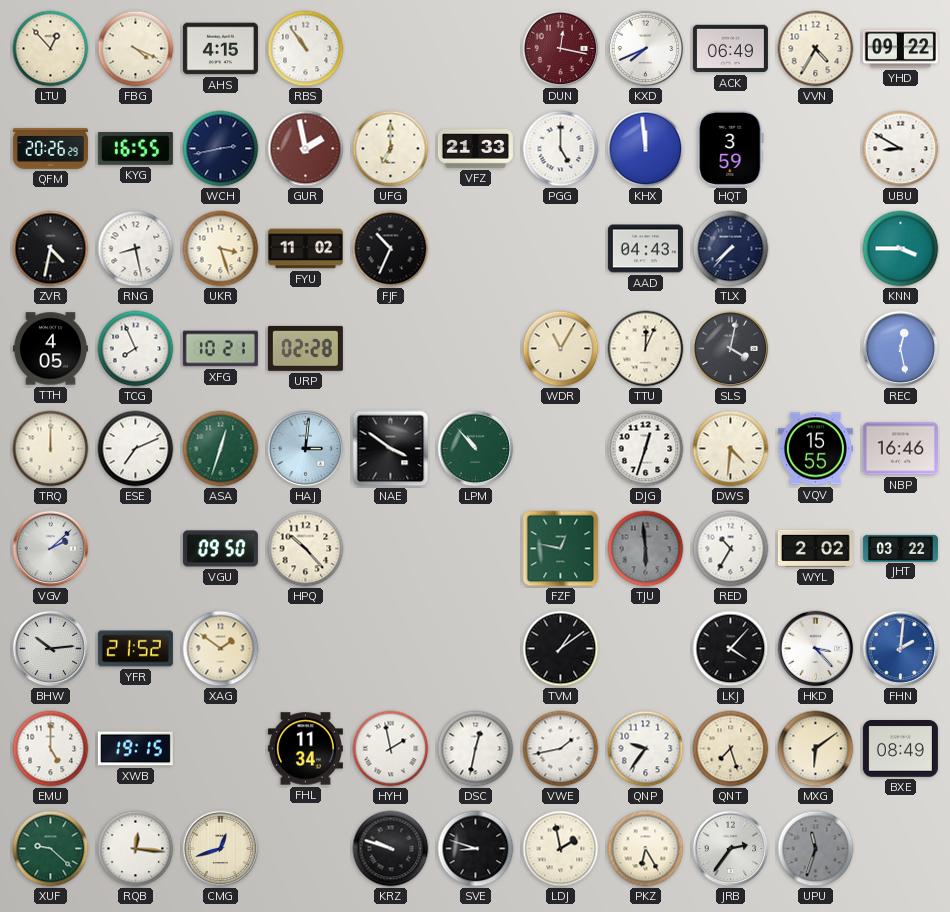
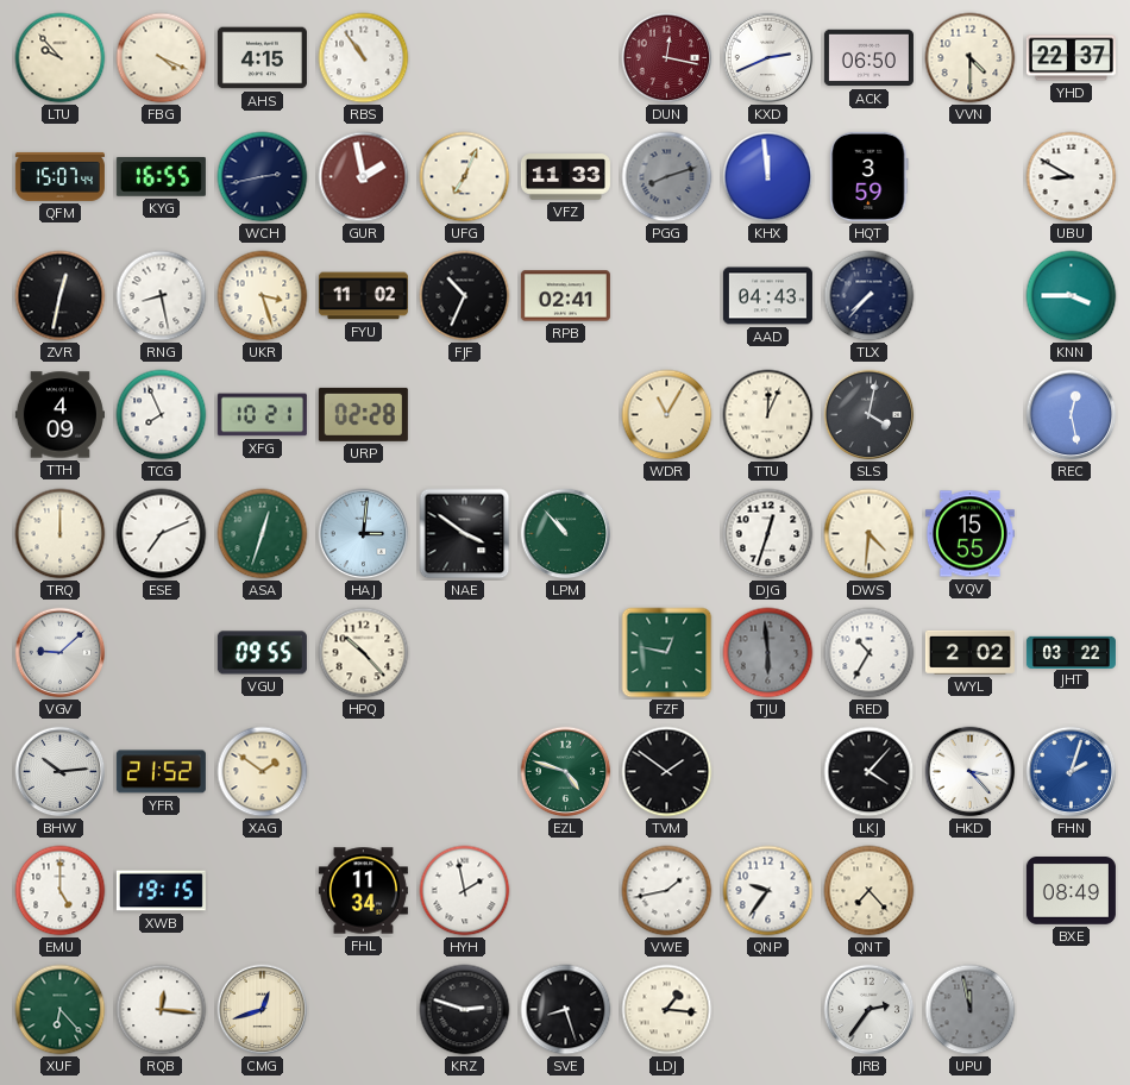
LTU: 12:53 -> 9:53
KXD: 7:41 -> 2:41
ACK: 06:49 -> 06:50
VVN: 4:35 -> 4:30
YHD: 09:22 -> 22:37
QFM: 20:26 -> 15:07
UFG: 7:00 -> 7:04
VFZ: 21:33 -> 11:33
PGG: 5:00 -> 8:12
PGG dial: white -> grey
ZVR: 4:32 -> 12:32
RPB: none -> 02:41
TTH: 4:05 -> 4:09
NBP: 16:46 -> none
VGV: 2:08 -> 9:08
VGU: 09:50 -> 09:55
EZL: none -> 4:48
TVM: 1:09 -> 1:51
FHN: 2:01 -> 2:03
DSC: 12:32 -> none
QNT: 7:27 -> 7:23
MXG: 6:09 -> none
XUF: 9:22 -> 6:23
KRZ: 9:48 -> 2:48
SVE: 8:48 -> 8:27
LDJ: 1:58 -> 1:16
PKZ: 6:25 -> none
UPU: 11:33 -> 11:58
